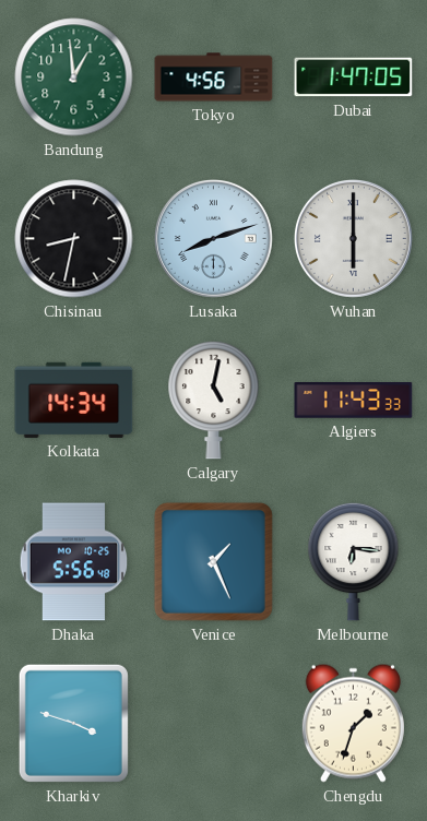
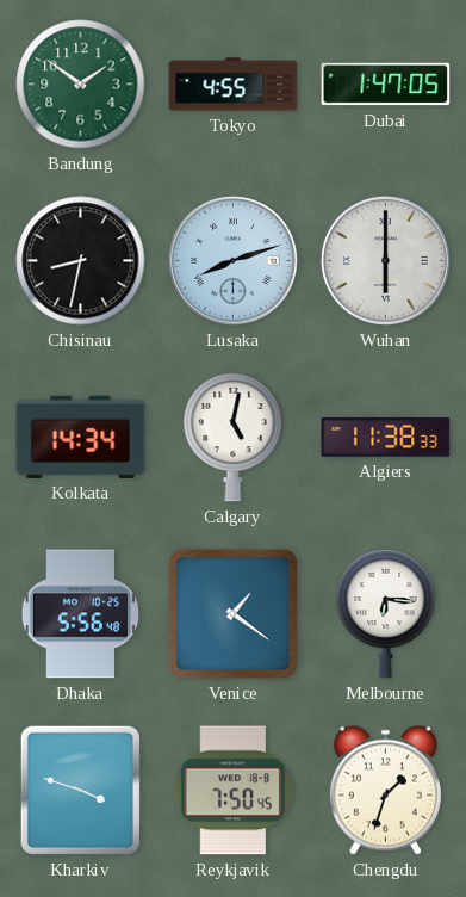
Bandung: 12:59 -> 1:51
Tokyo: 4:56 -> 4:55
Algiers: 11:43 -> 11:38
Venice: 1:26 -> 1:21
Reykjavik: none -> 7:50
